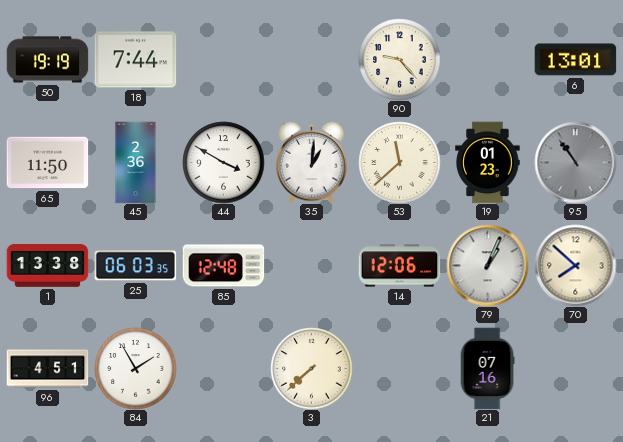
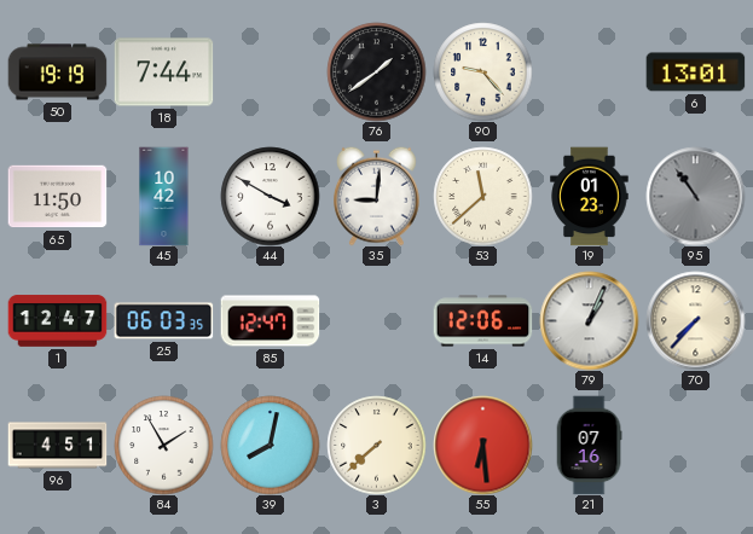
76: none -> 1:39
45: 2:36 -> 10:42
35: 1:01 -> 9:01
1: 13:38 -> 12:47
85: 12:48 -> 12:47
70: 7:52 -> 7:37
39: none -> 8:02
55: none -> 6:29
